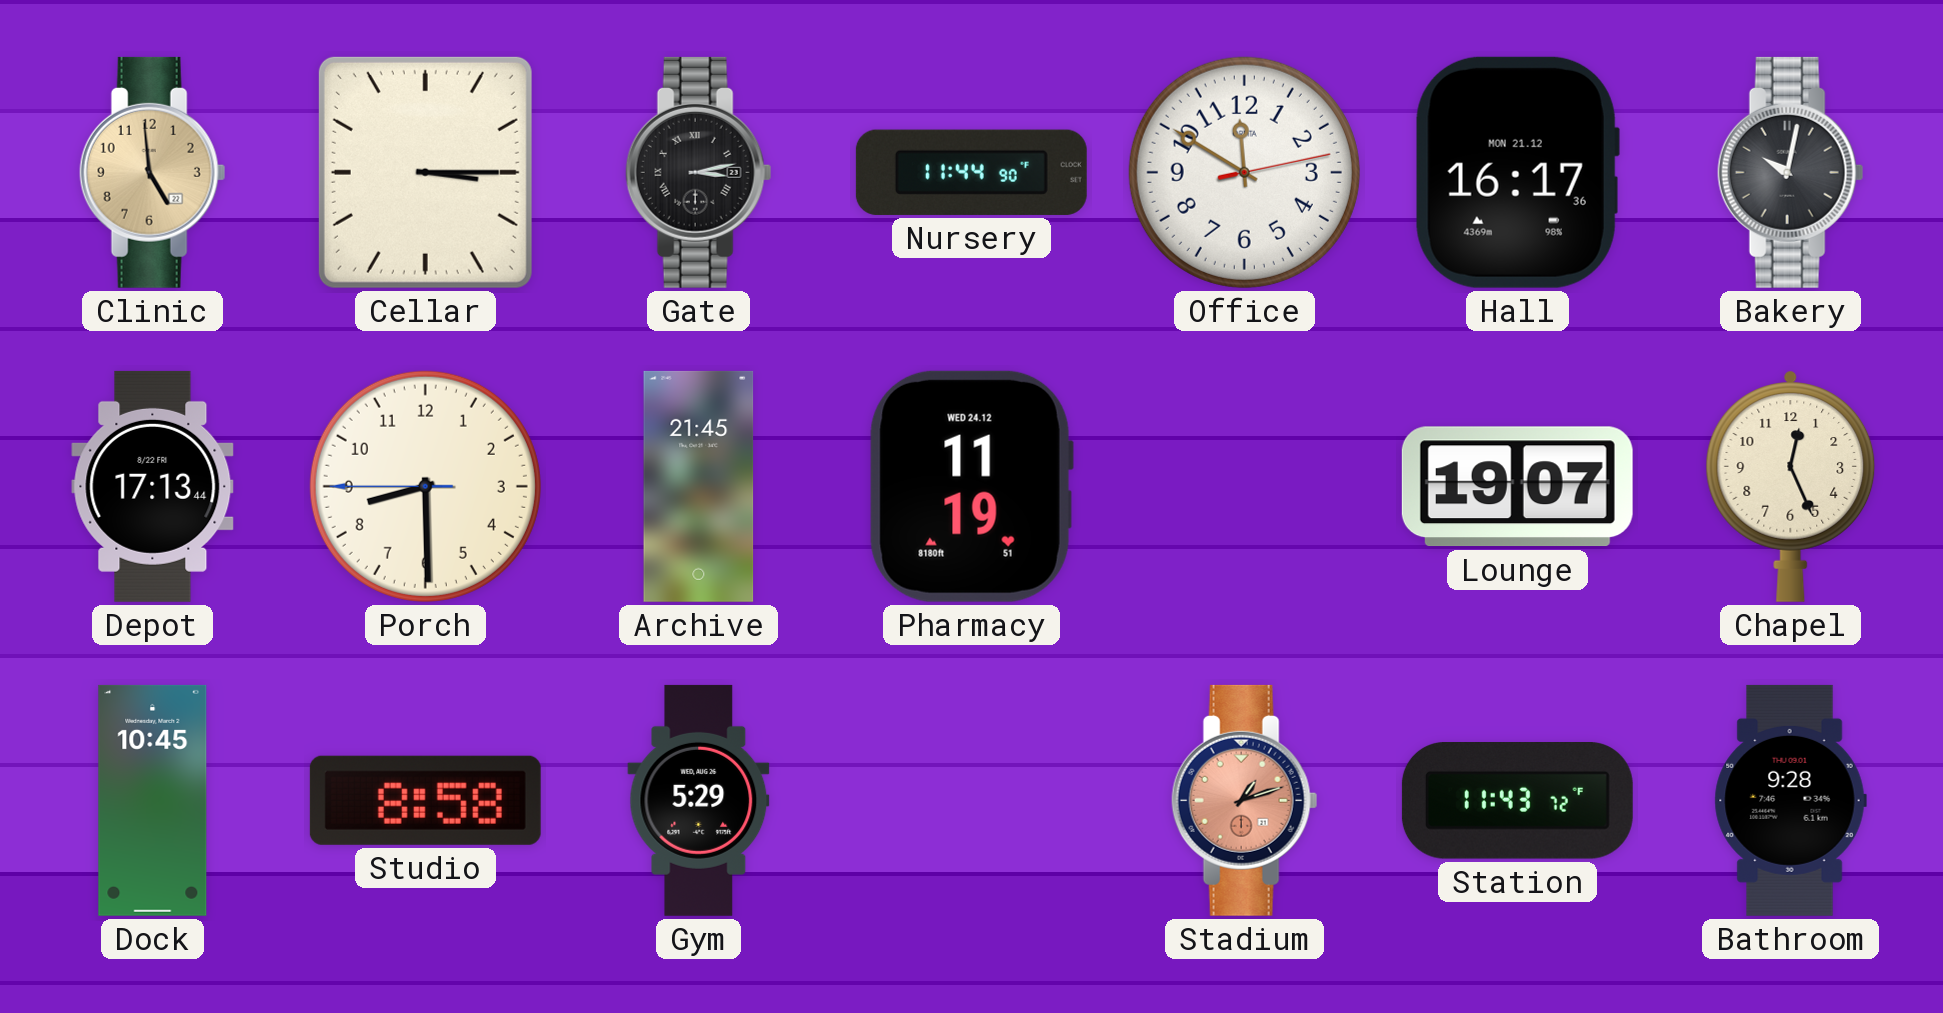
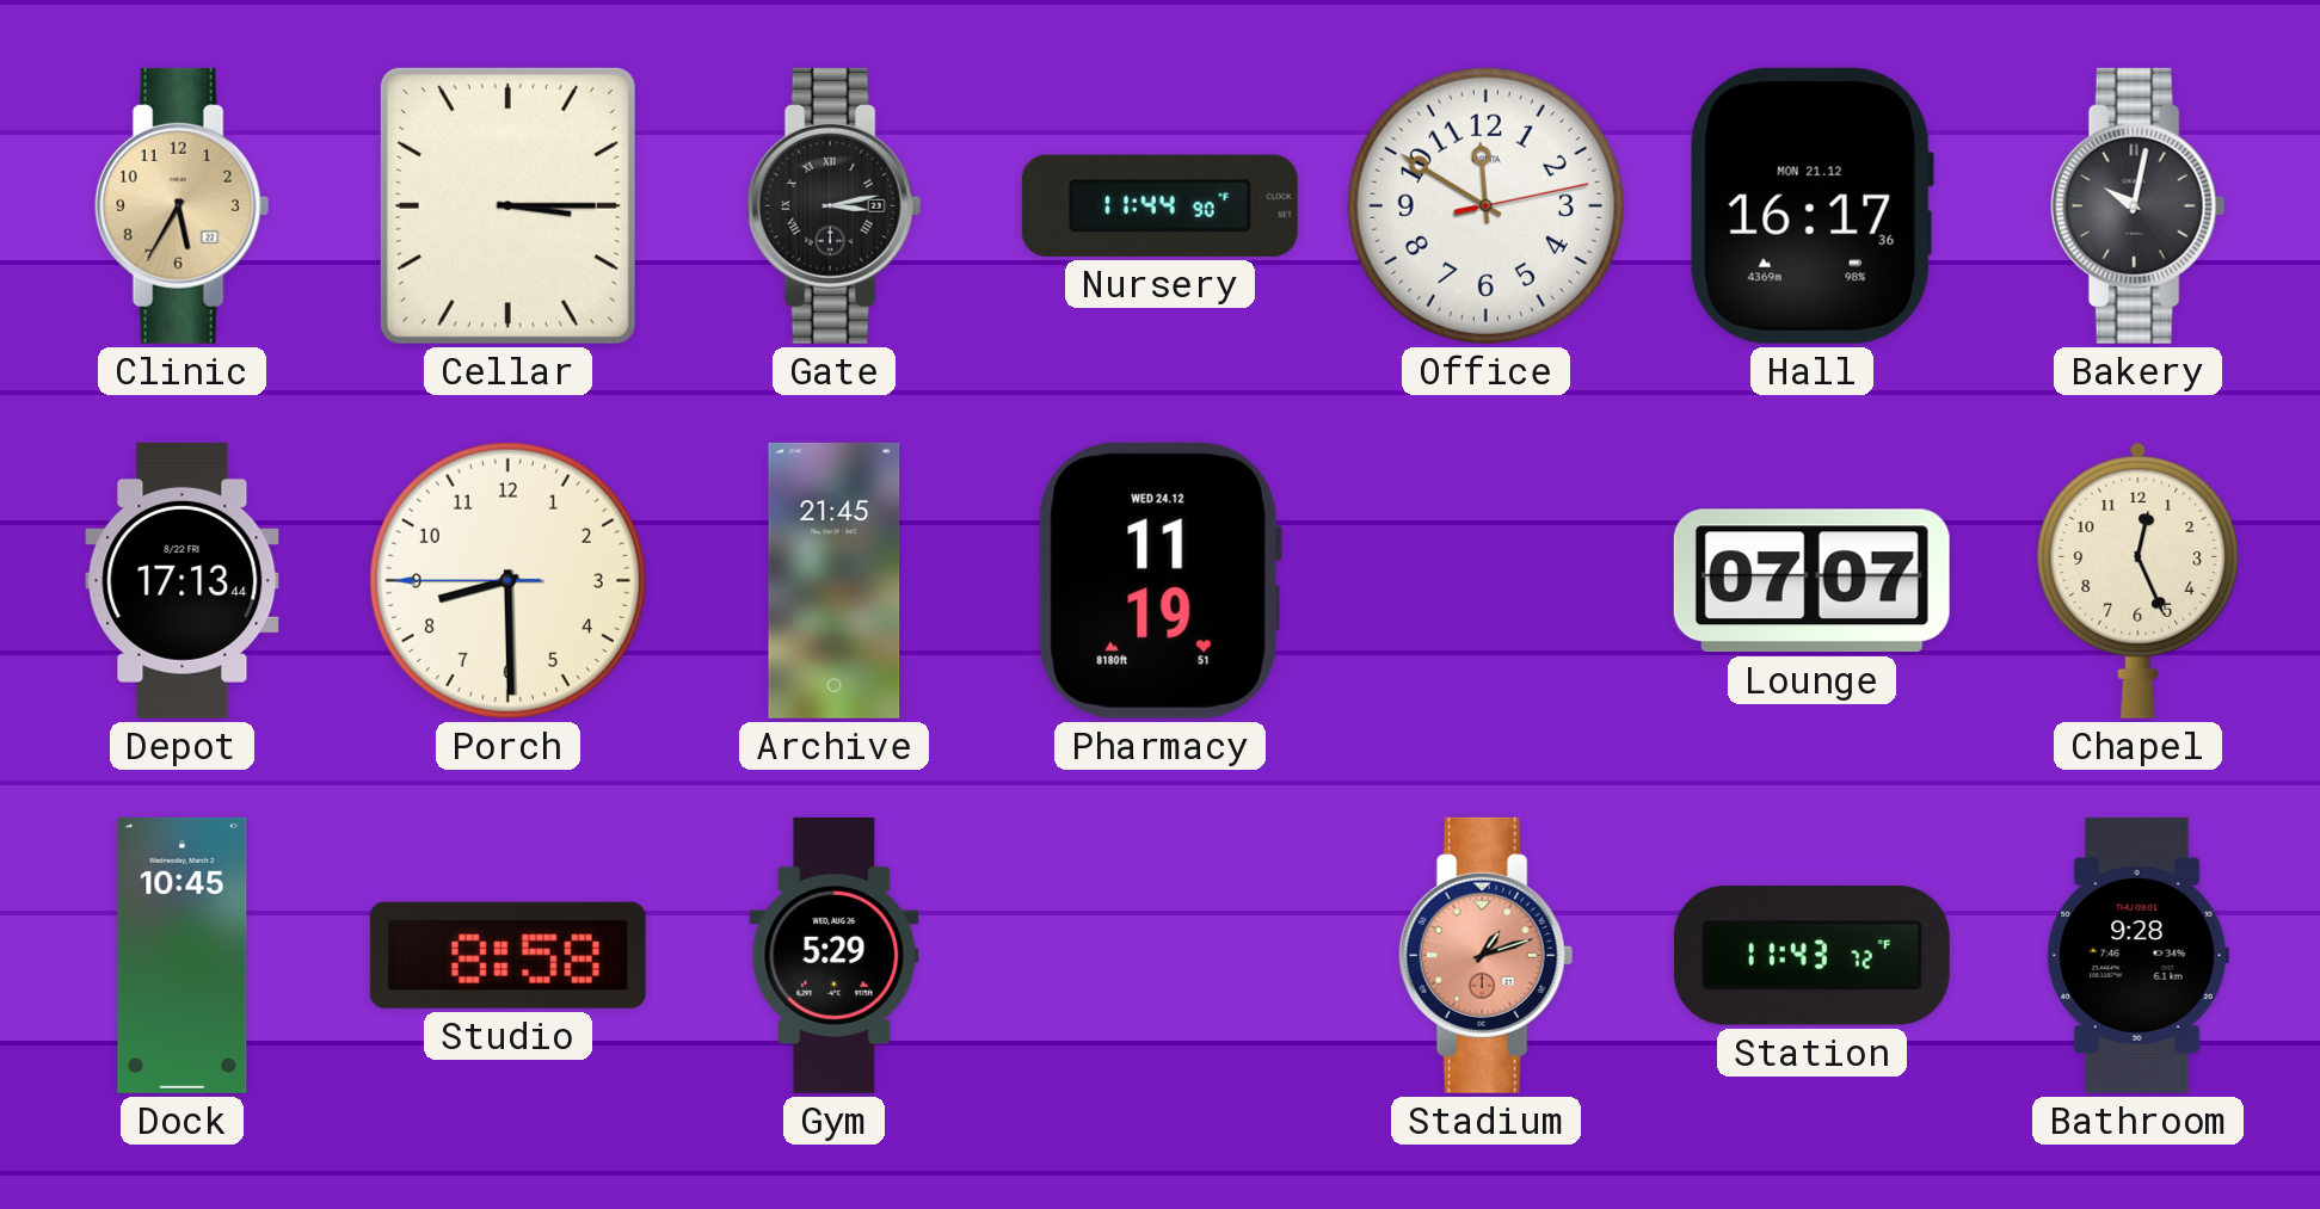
Clinic: 4:59 -> 5:35
Lounge: 19:07 -> 07:07
